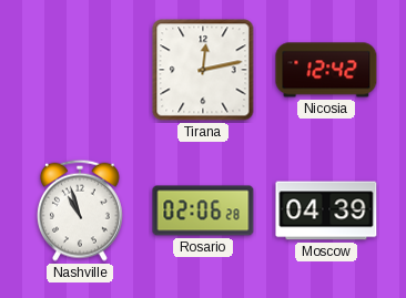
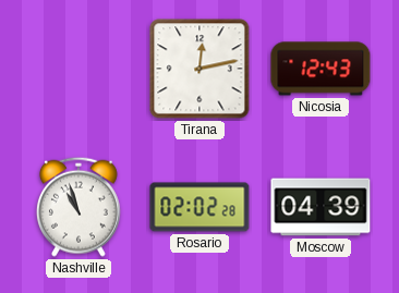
Nicosia: 12:42 -> 12:43
Rosario: 02:06 -> 02:02
